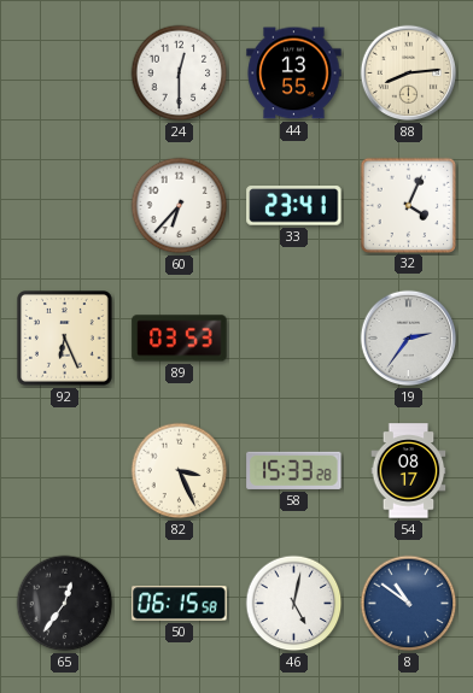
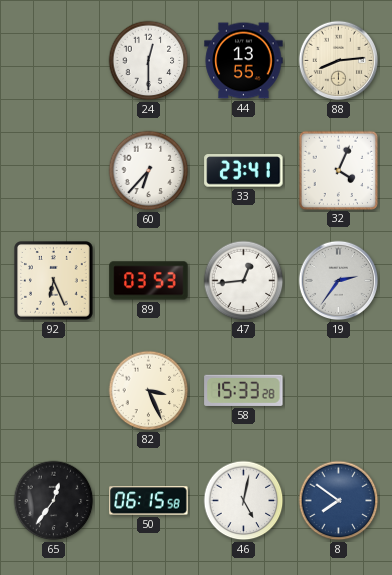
47: none -> 12:44
54: 08:17 -> none
8: 10:51 -> 7:51
